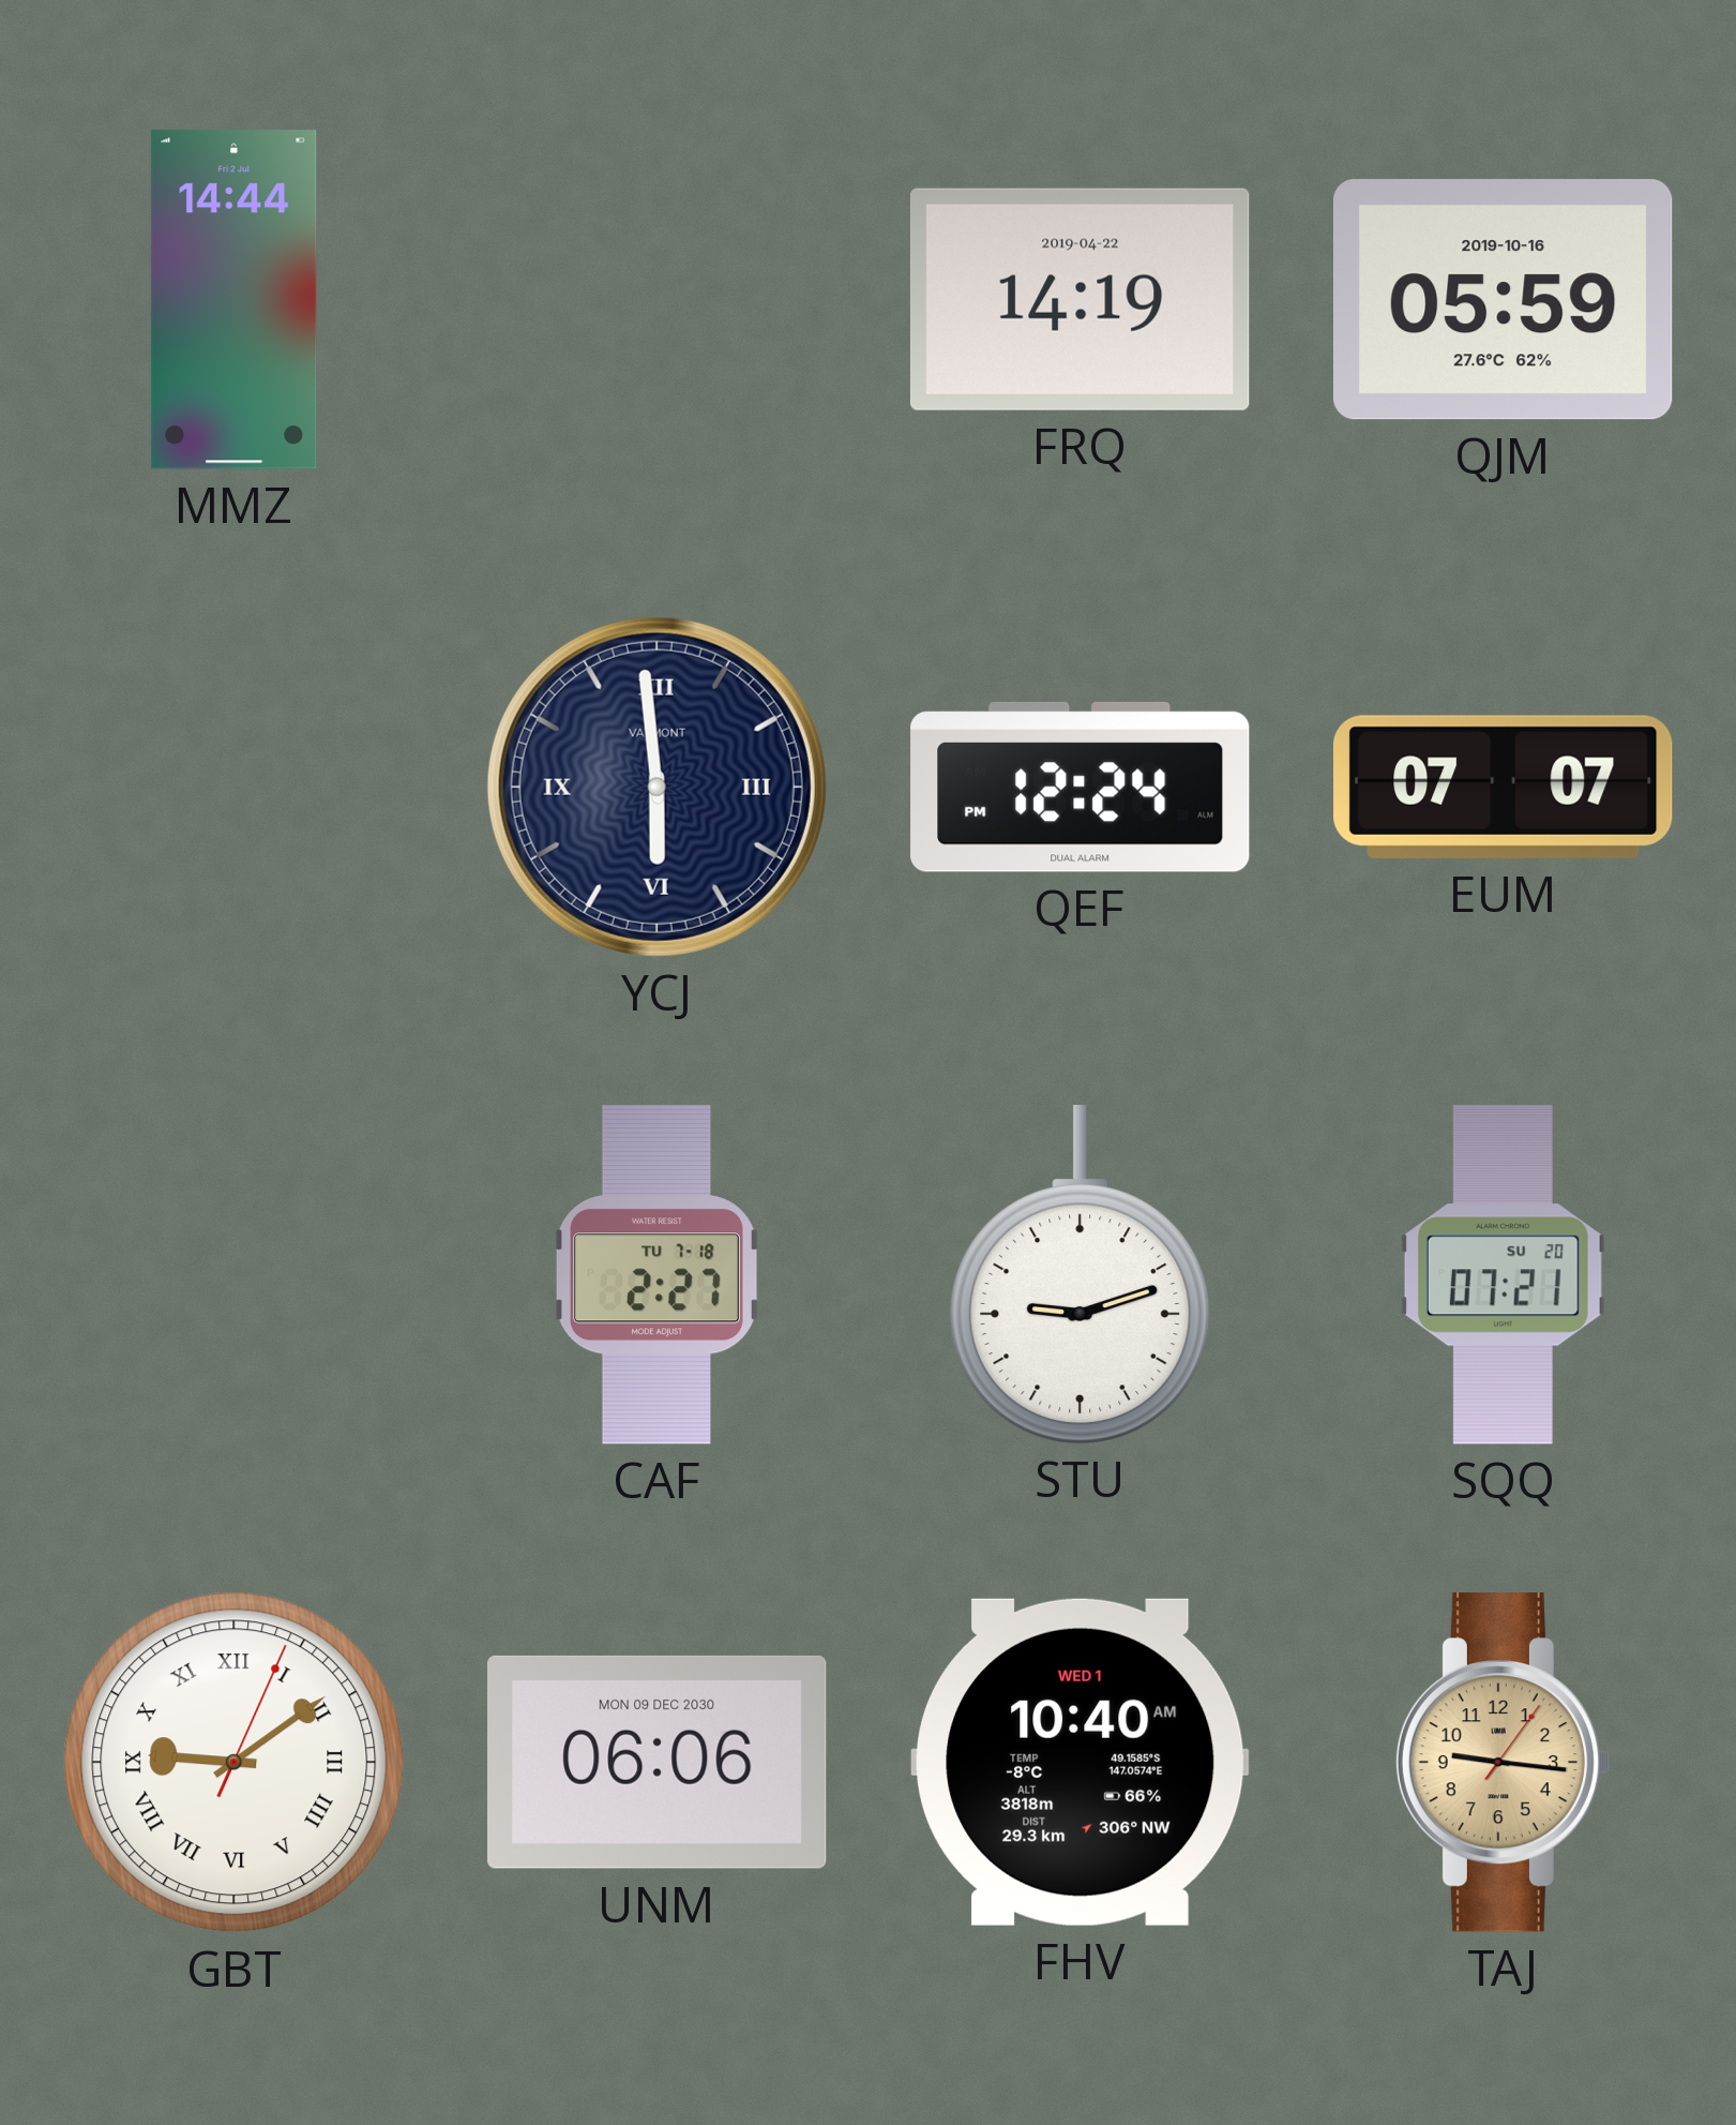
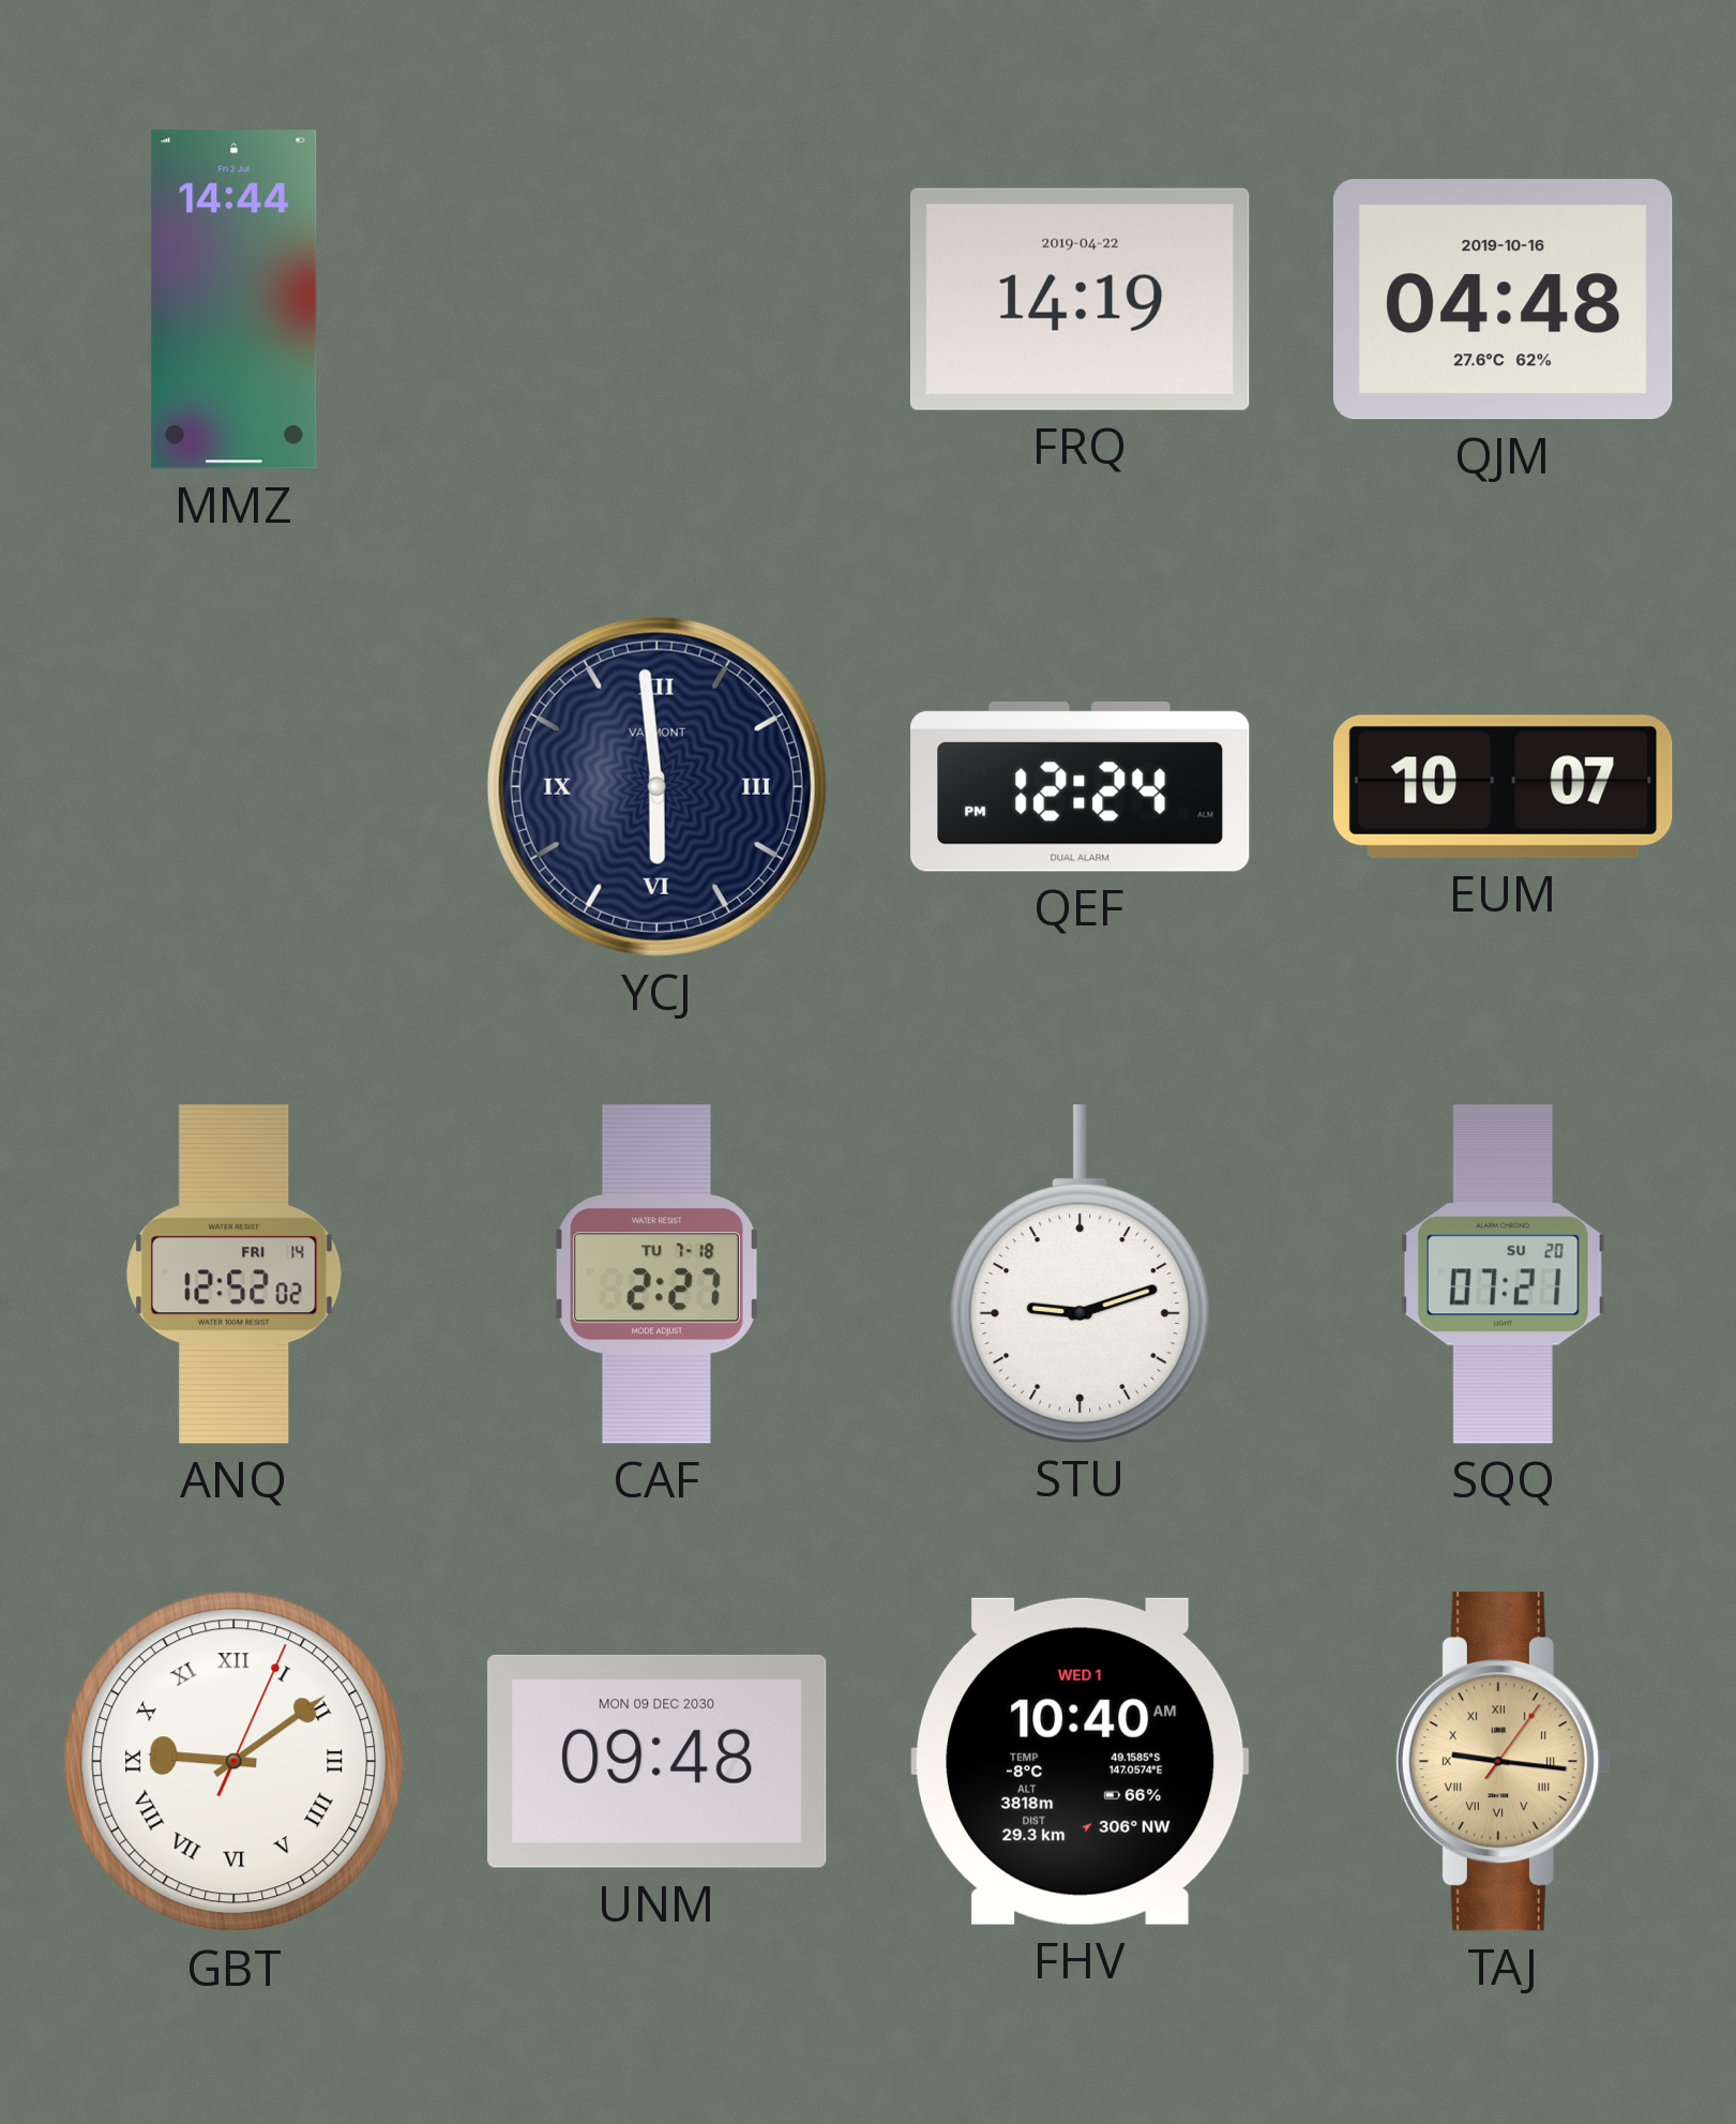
QJM: 05:59 -> 04:48
EUM: 07:07 -> 10:07
ANQ: none -> 12:52
UNM: 06:06 -> 09:48
TAJ numerals: Arabic -> Roman
